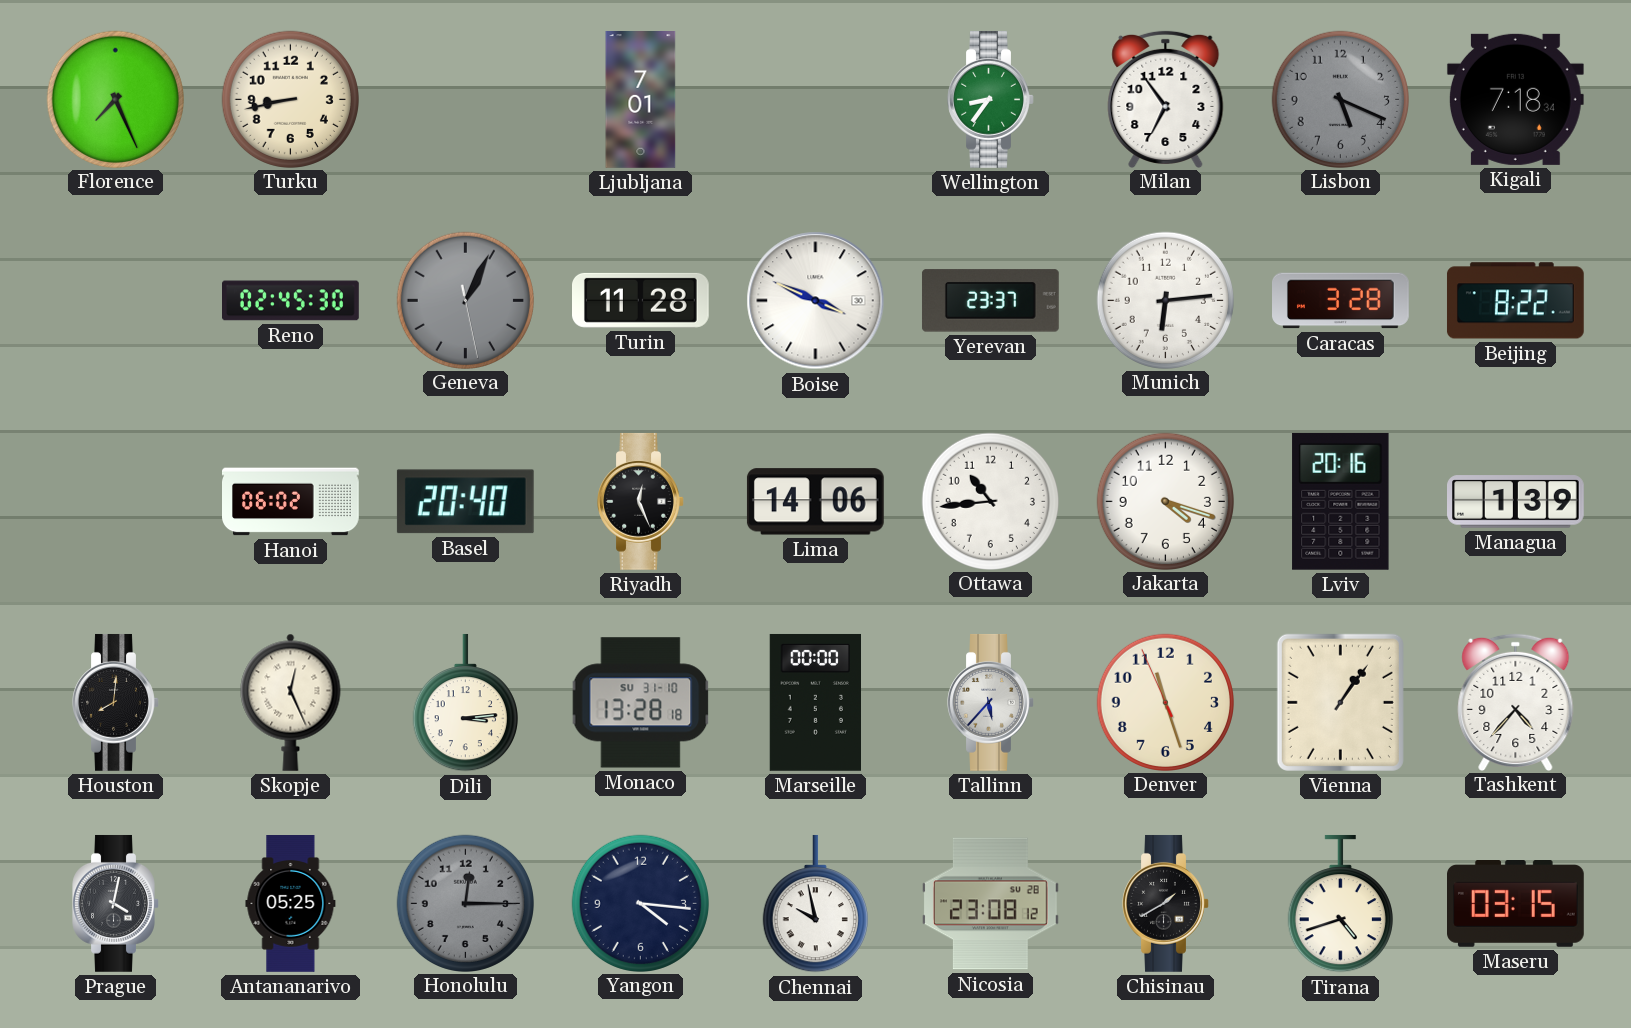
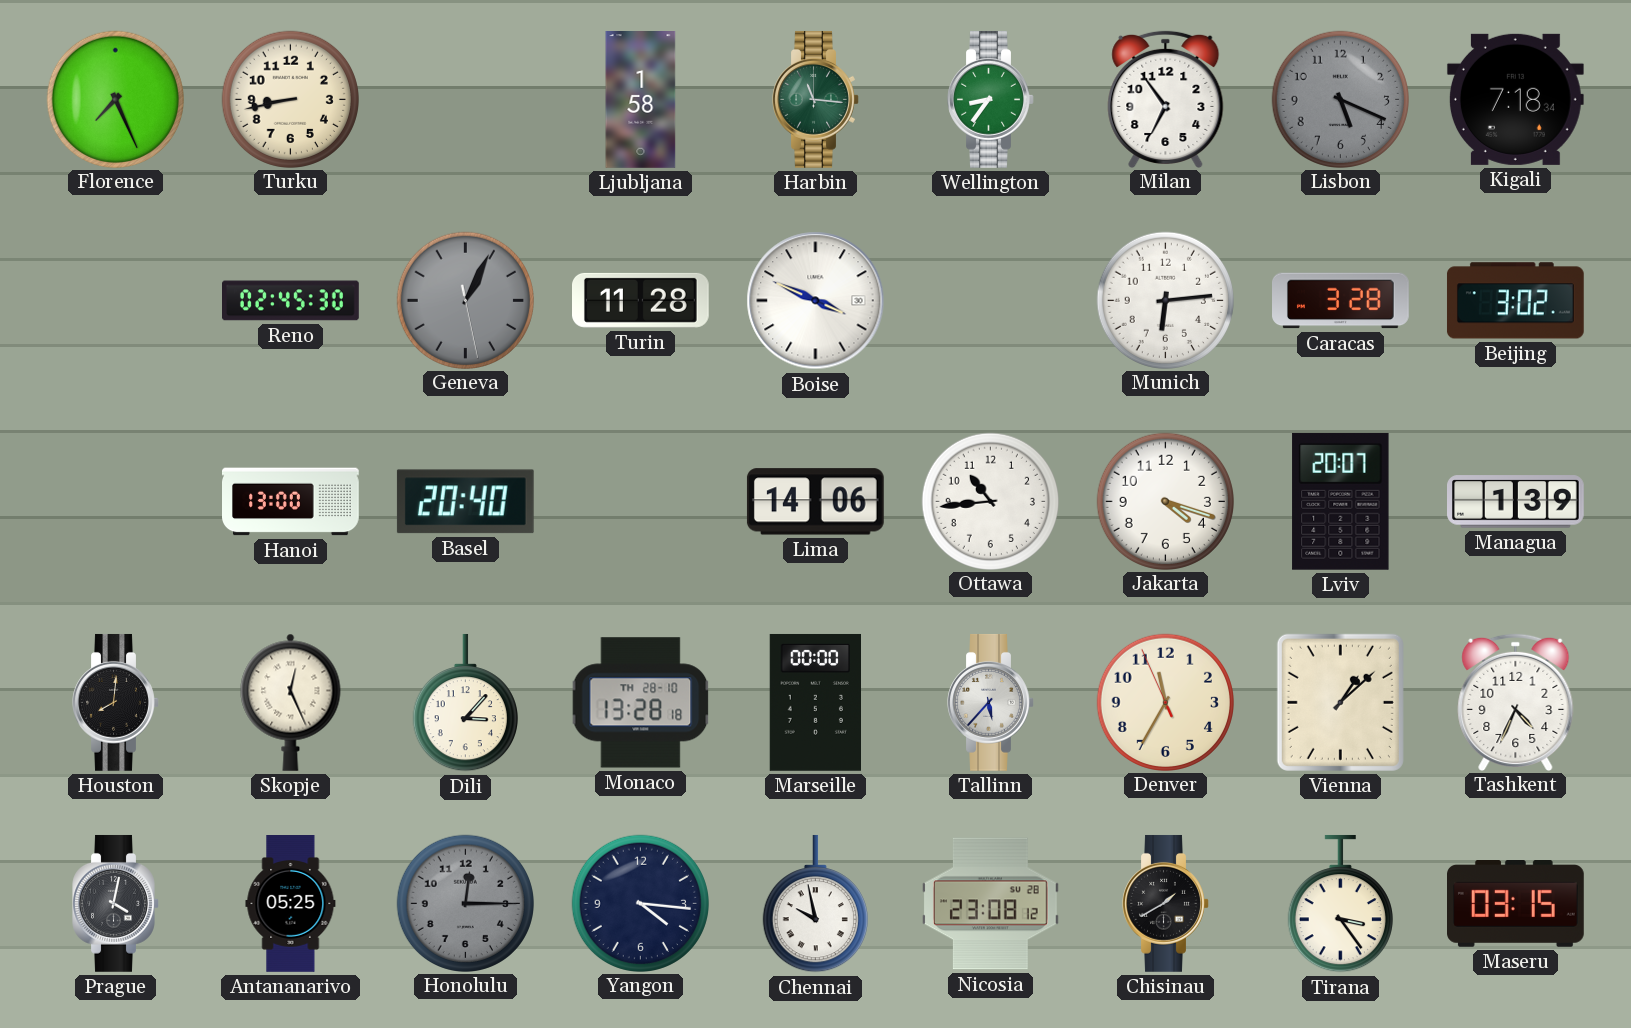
Ljubljana: 7:01 -> 1:58
Harbin: none -> 11:16
Yerevan: 23:37 -> none
Beijing: 8:22 -> 3:02
Hanoi: 06:02 -> 13:00
Riyadh: 12:26 -> none
Lviv: 20:16 -> 20:07
Dili: 3:14 -> 3:07
Monaco date: SU 31-10 -> TH 28-10
Denver: 11:26 -> 11:34
Vienna: 1:06 -> 1:08
Tashkent: 4:37 -> 4:34
Tirana: 4:42 -> 3:24
